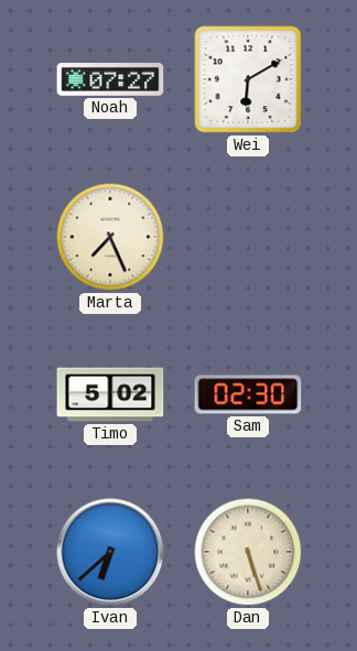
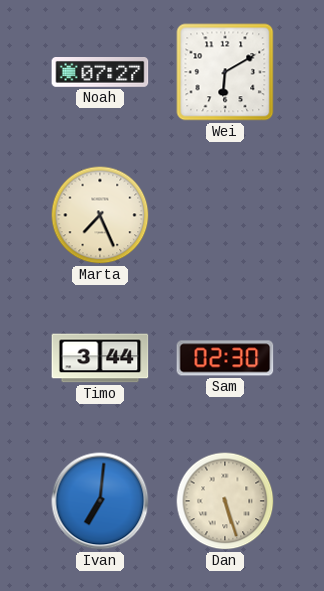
Timo: 5:02 -> 3:44
Ivan: 6:38 -> 7:01
